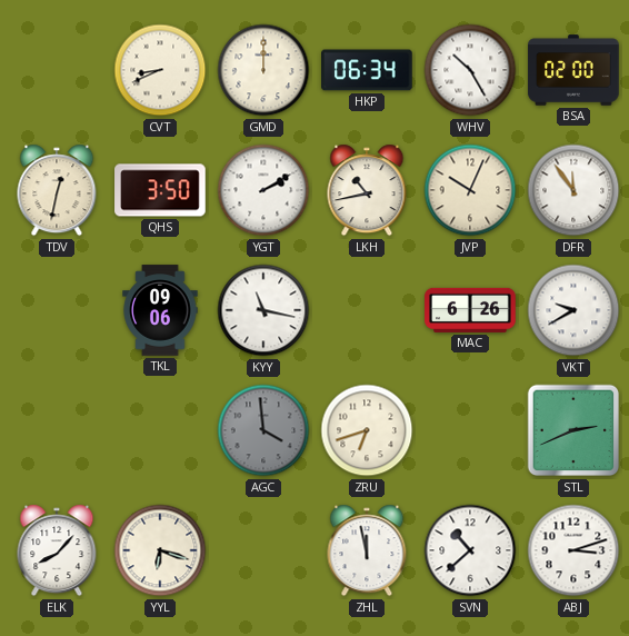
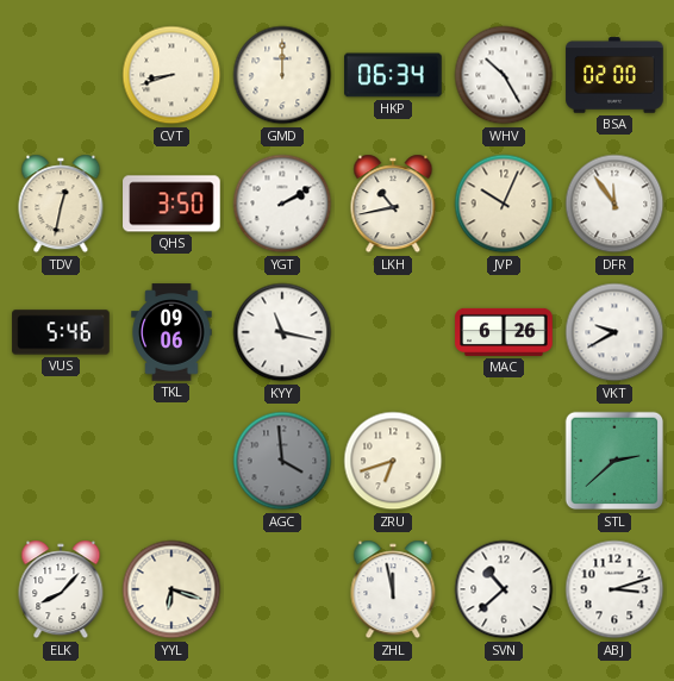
CVT: 8:41 -> 8:42
VUS: none -> 5:46
STL: 2:41 -> 2:38
